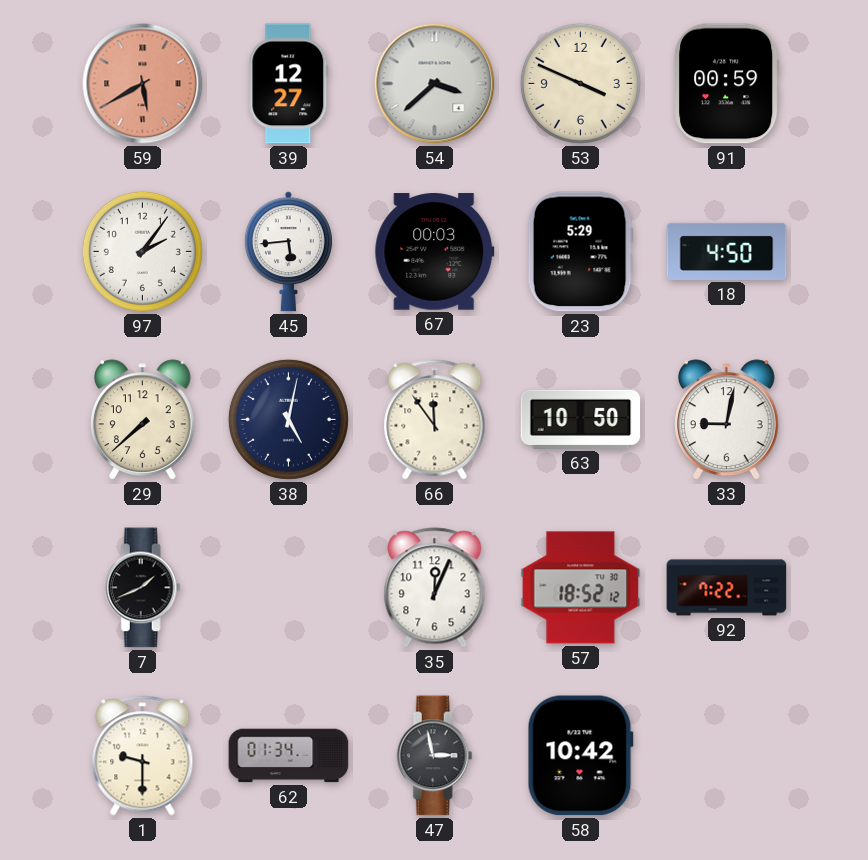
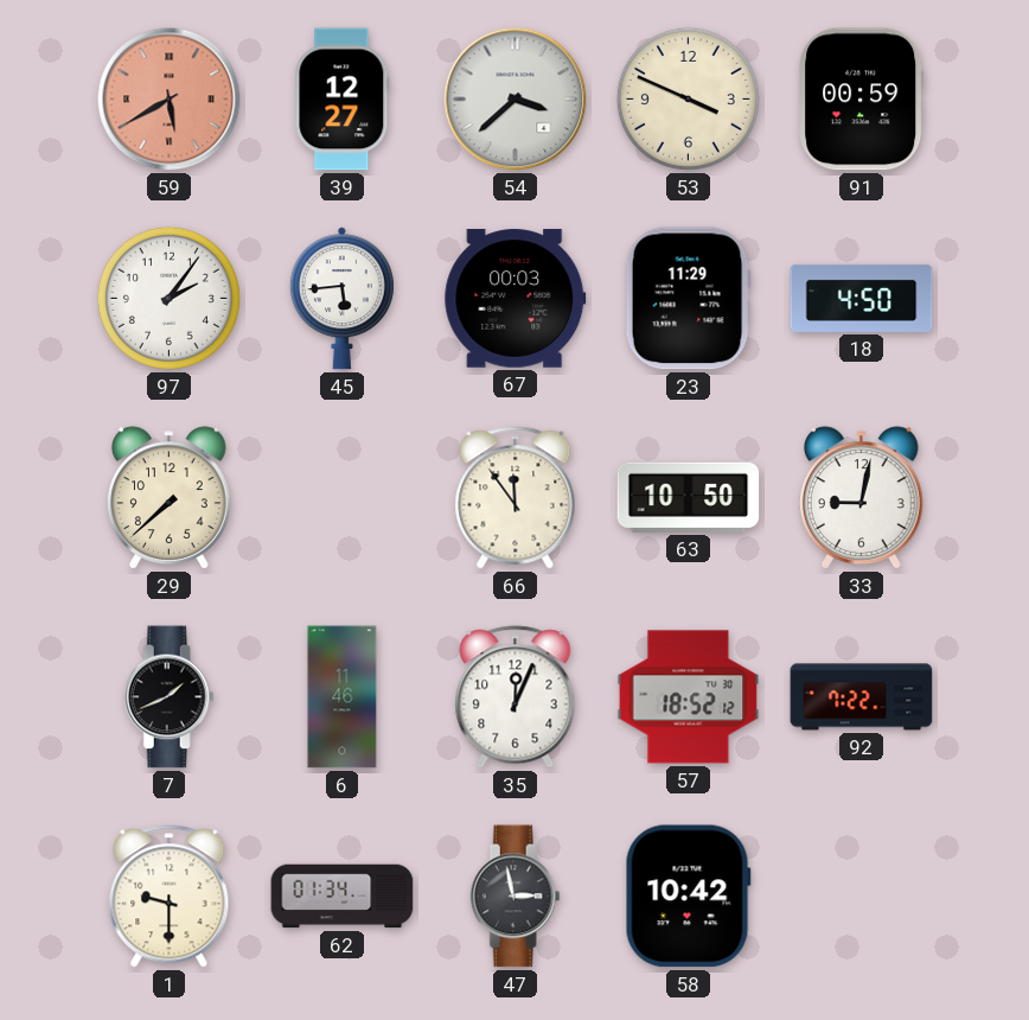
23: 5:29 -> 11:29
38: 5:02 -> none
6: none -> 11:46
